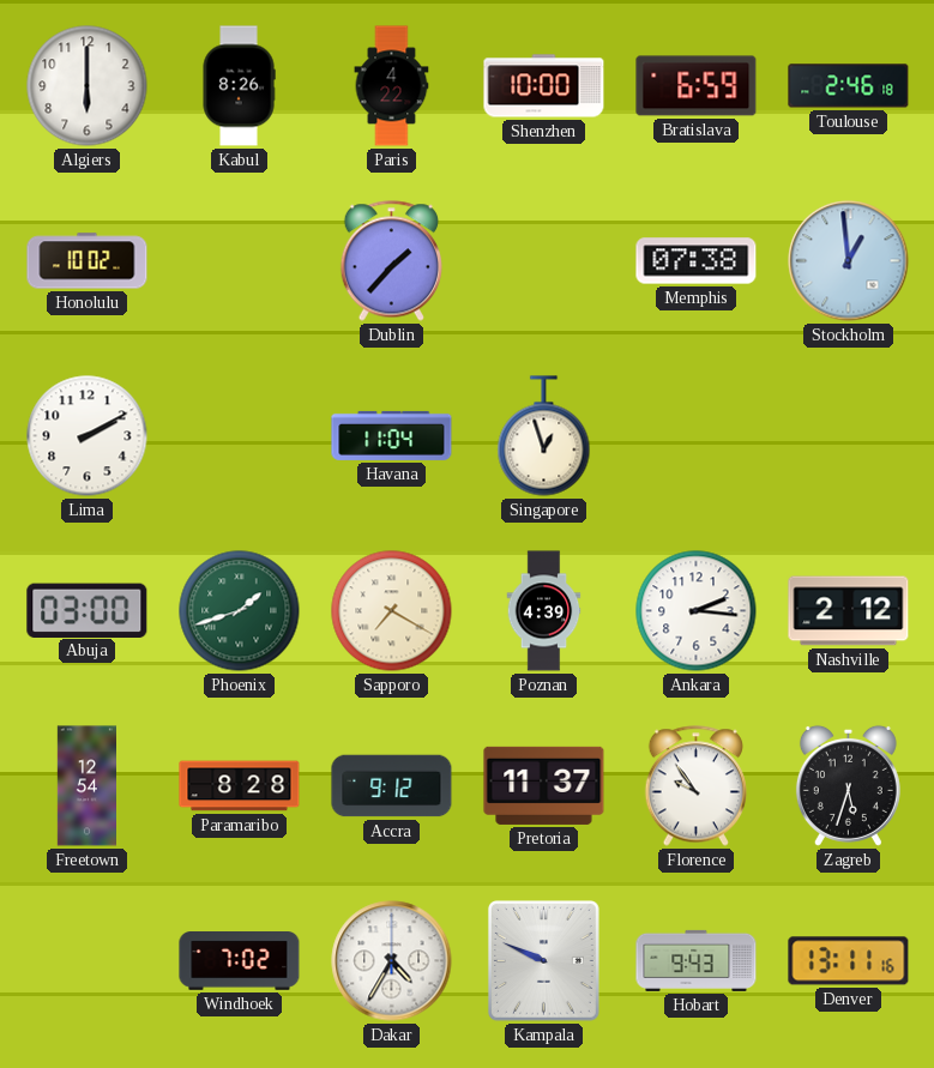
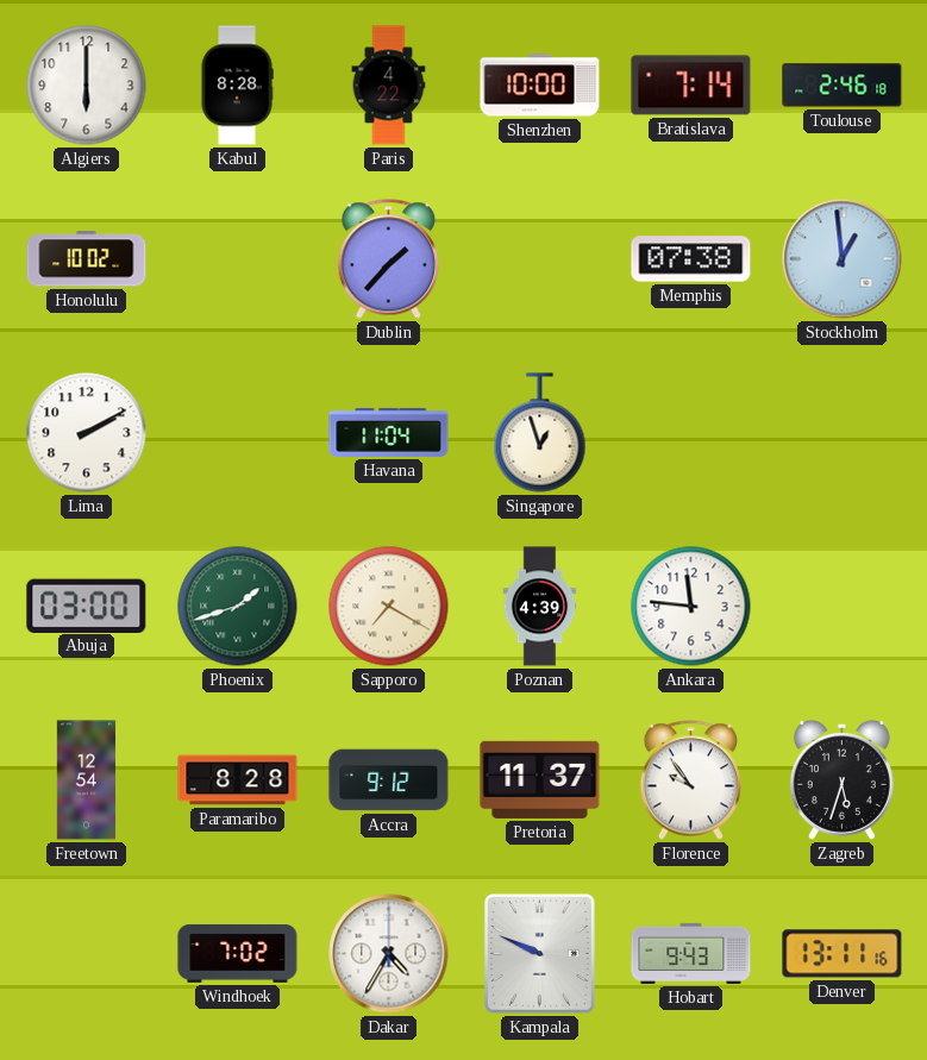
Kabul: 8:26 -> 8:28
Bratislava: 6:59 -> 7:14
Ankara: 2:16 -> 11:46
Nashville: 2:12 -> none
